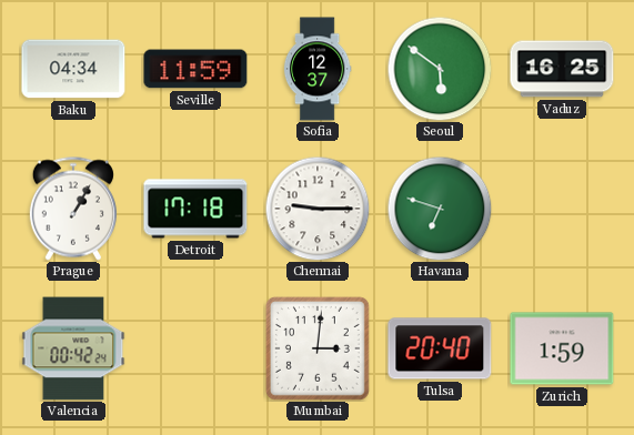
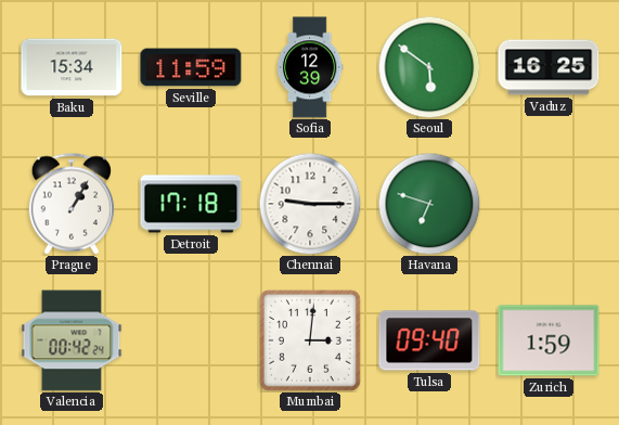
Baku: 04:34 -> 15:34
Sofia: 12:37 -> 12:39
Tulsa: 20:40 -> 09:40
